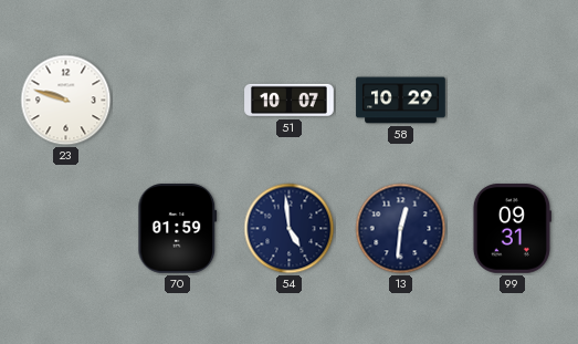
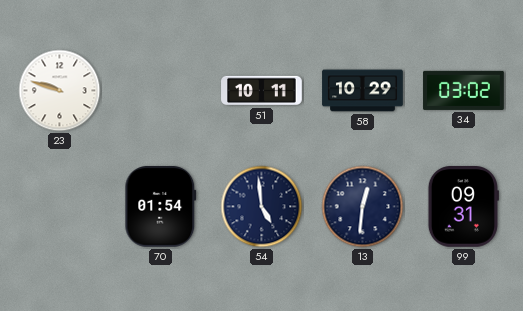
51: 10:07 -> 10:11
34: none -> 03:02
70: 01:59 -> 01:54
